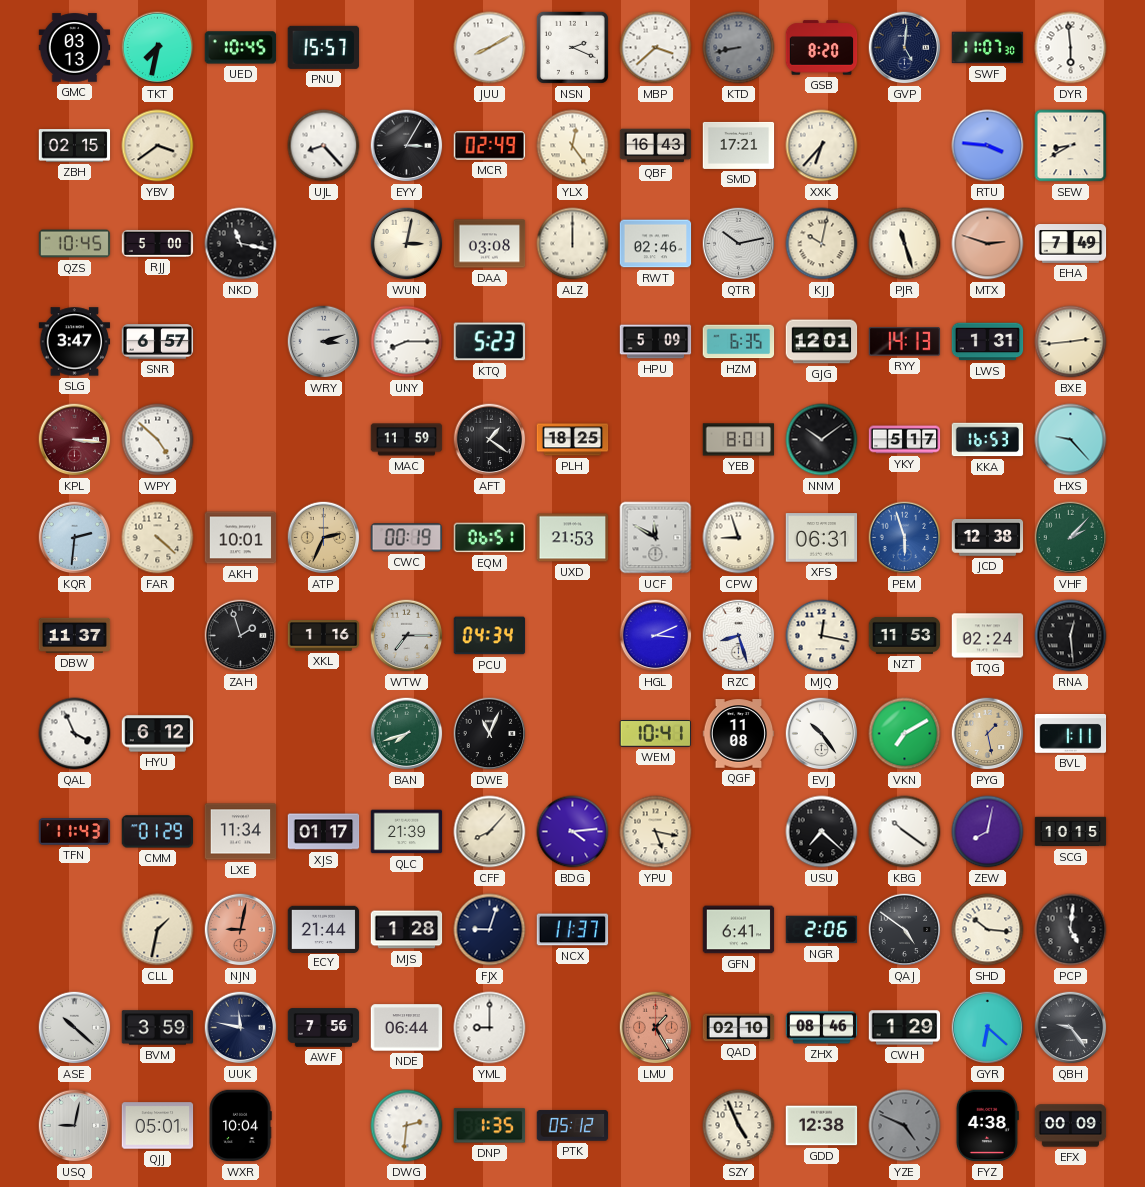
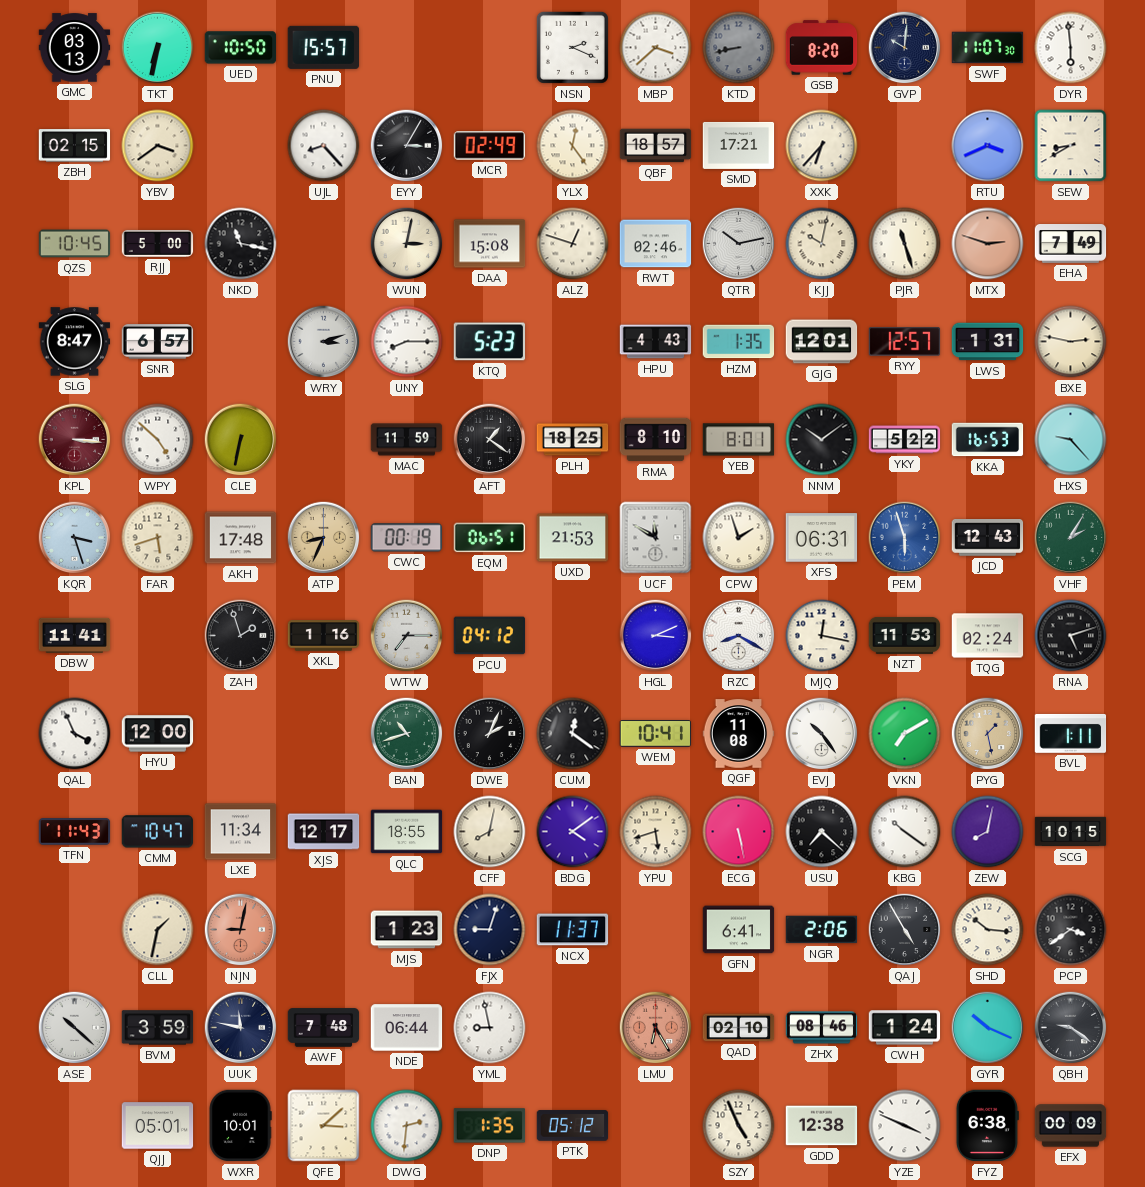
TKT: 7:32 -> 6:32
UED: 10:45 -> 10:50
JUU: 8:10 -> none
GVP: 5:01 -> 10:01
QBF: 16:43 -> 18:57
RTU: 3:46 -> 3:41
DAA: 03:08 -> 15:08
ALZ: 12:00 -> 12:48
SLG: 3:47 -> 8:47
HPU: 5:09 -> 4:43
HZM: 6:35 -> 1:35
RYY: 14:13 -> 12:57
BXE: 2:44 -> 2:47
CLE: none -> 6:32
RMA: none -> 8:10
YKY: 5:17 -> 5:22
KQR: 2:31 -> 3:27
FAR: 4:22 -> 5:42
AKH: 10:01 -> 17:48
ATP: 2:34 -> 8:34
CPW: 8:57 -> 1:57
JCD: 12:38 -> 12:43
VHF: 2:07 -> 2:05
DBW: 11:37 -> 11:41
PCU: 04:34 -> 04:12
RZC: 8:27 -> 8:20
RNA: 12:29 -> 5:12
HYU: 6:12 -> 12:00
BAN: 7:42 -> 10:42
DWE: 11:04 -> 2:04
CUM: none -> 12:21
CMM: 01:29 -> 10:47
XJS: 01:17 -> 12:17
QLC: 21:39 -> 18:55
CFF: 8:07 -> 8:02
BDG: 4:14 -> 4:09
YPU: 5:17 -> 5:42
ECG: none -> 5:28
ECY: 21:44 -> none
MJS: 1:28 -> 1:23
QAJ: 4:51 -> 4:55
PCP: 5:01 -> 3:39
AWF: 7:56 -> 7:48
YML: 9:00 -> 8:58
LMU: 1:25 -> 6:25
CWH: 1:29 -> 1:24
GYR: 6:22 -> 10:19
QBH: 9:24 -> 9:21
USQ: 9:02 -> none
WXR: 10:04 -> 10:01
QFE: none -> 3:08
YZE: 4:49 -> 3:49
YZE dial: grey -> white
FYZ: 4:38 -> 6:38
